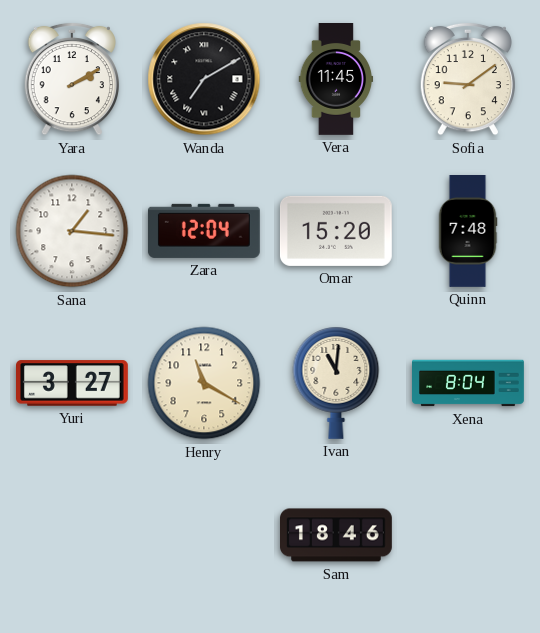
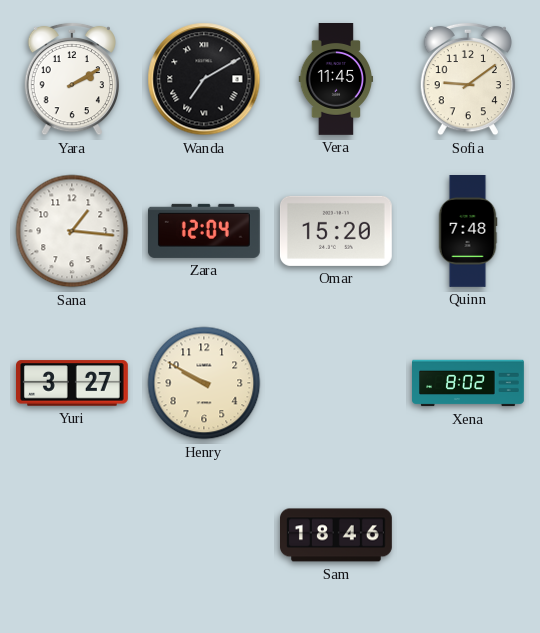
Henry: 11:20 -> 9:50
Ivan: 11:01 -> none
Xena: 8:04 -> 8:02
